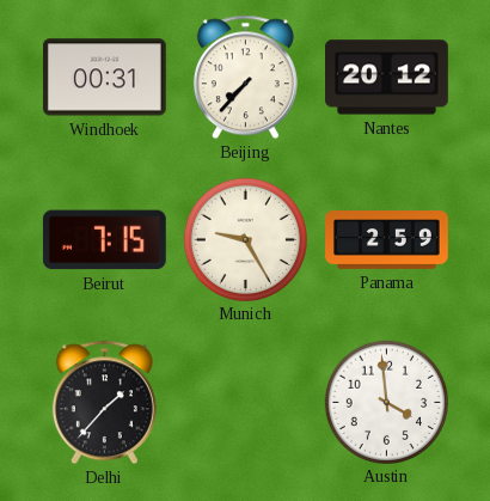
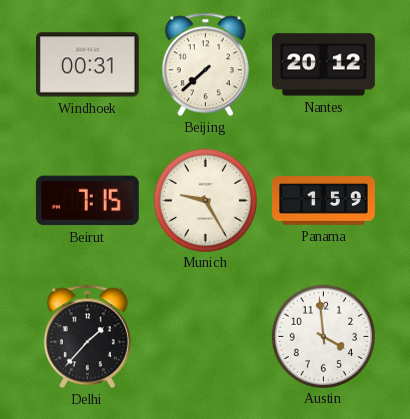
Beijing: 7:37 -> 7:38
Panama: 2:59 -> 1:59
